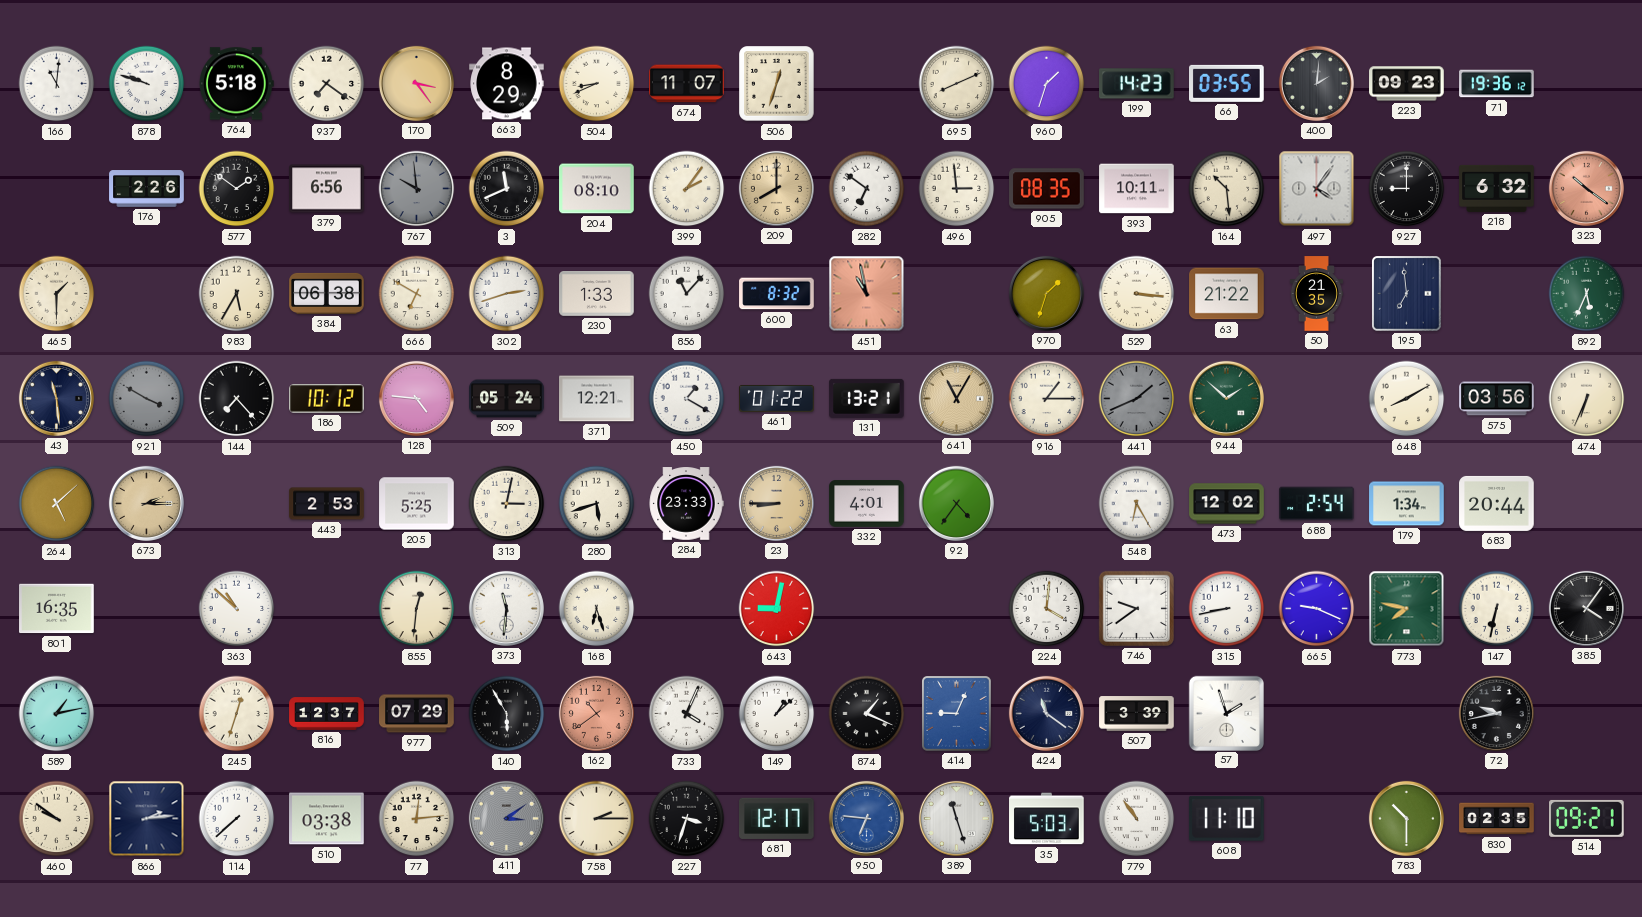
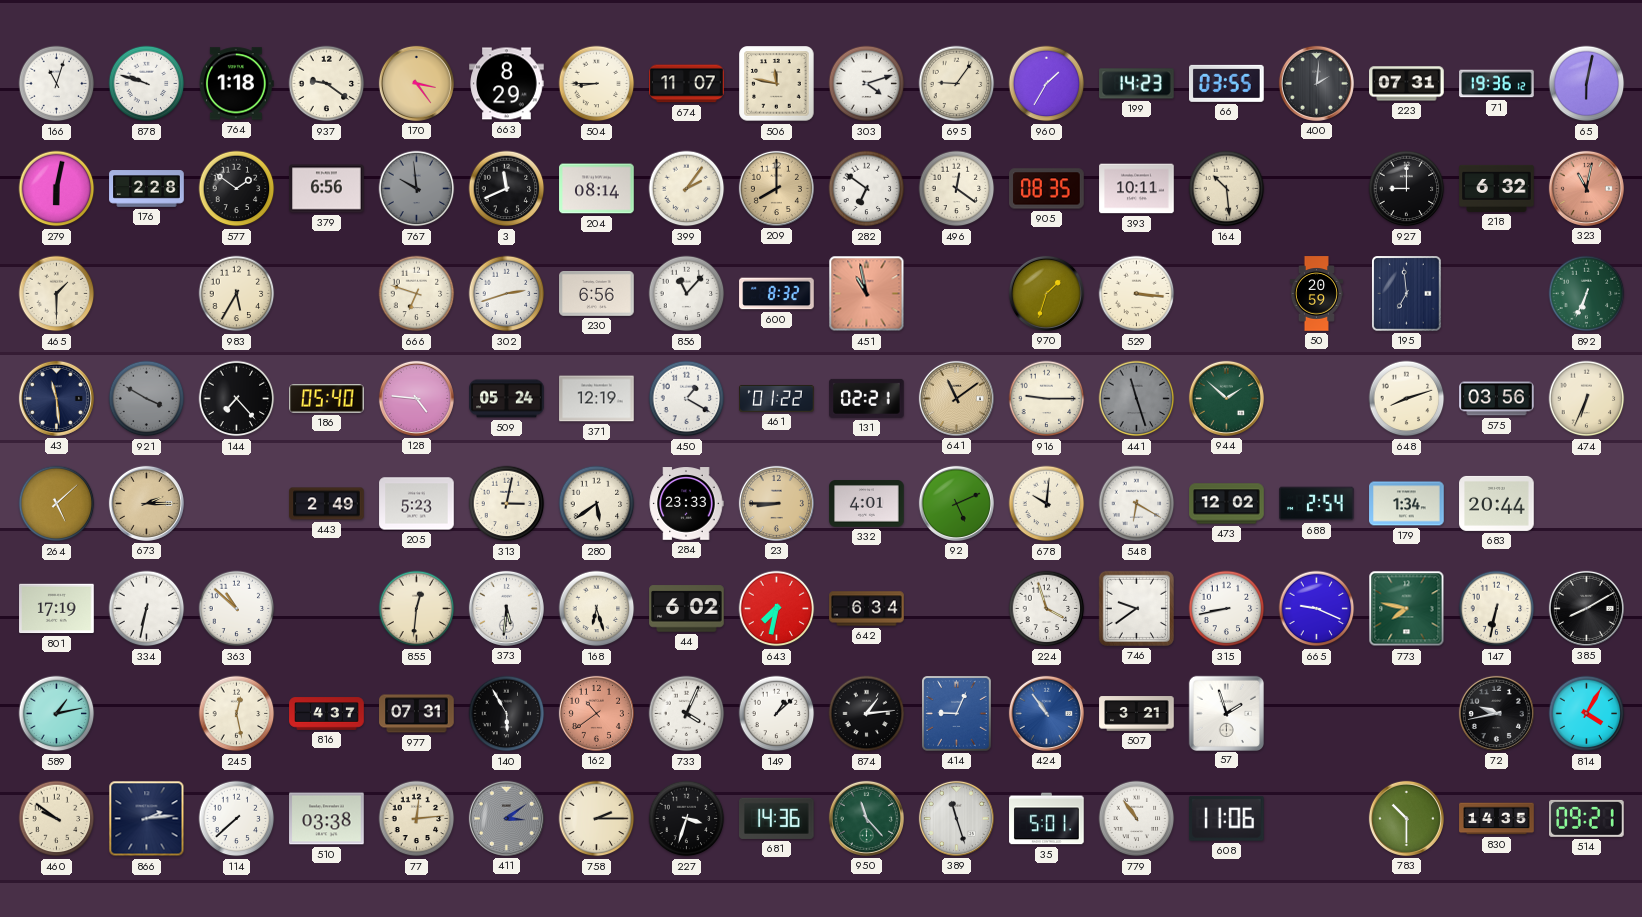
166: 11:01 -> 11:03
764: 5:18 -> 1:18
937: 7:21 -> 9:21
504: 8:41 -> 8:45
506: 12:33 -> 11:47
303: none -> 4:12
695: 8:11 -> 9:06
960: 1:33 -> 1:35
223: 09:23 -> 07:31
65: none -> 6:02
279: none -> 6:02
176: 2:26 -> 2:28
204: 08:10 -> 08:14
496: 2:59 -> 12:21
497: 4:06 -> none
323: 10:21 -> 11:02
384: 06:38 -> none
666: 6:50 -> 6:48
230: 1:33 -> 6:56
63: 21:22 -> none
50: 21:35 -> 20:59
892: 5:34 -> 6:34
186: 10:12 -> 05:40
371: 12:21 -> 12:19
131: 13:21 -> 02:21
641: 11:05 -> 11:09
916: 1:15 -> 9:15
441: 1:41 -> 11:27
648: 8:10 -> 8:12
443: 2:53 -> 2:49
205: 5:25 -> 5:23
280: 5:42 -> 5:39
92: 4:36 -> 5:11
678: none -> 10:01
548: 6:25 -> 6:20
801: 16:35 -> 17:19
334: none -> 6:32
373: 11:31 -> 5:31
44: none -> 6:02
643: 9:02 -> 7:32
642: none -> 6:34
224: 4:01 -> 3:57
385: 4:06 -> 8:10
245: 12:33 -> 12:28
816: 12:37 -> 4:37
977: 07:29 -> 07:31
874: 1:19 -> 1:14
424: 11:21 -> 10:54
424 dial: navy -> blue
507: 3:39 -> 3:21
814: none -> 4:05
681: 12:17 -> 14:36
950: 6:46 -> 11:23
950 dial: blue -> green
35: 5:03 -> 5:01
608: 11:10 -> 11:06
830: 02:35 -> 14:35
